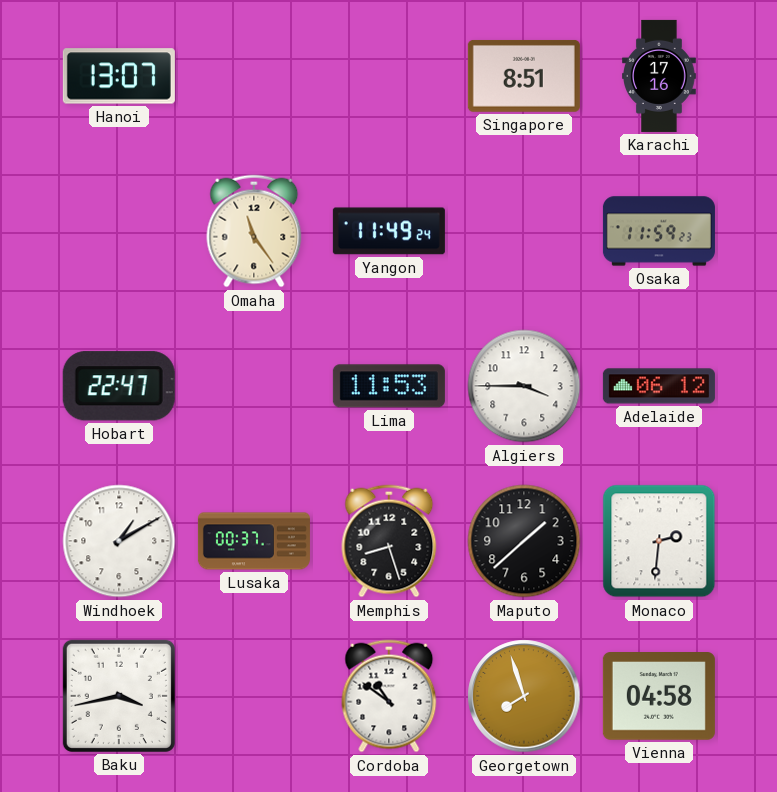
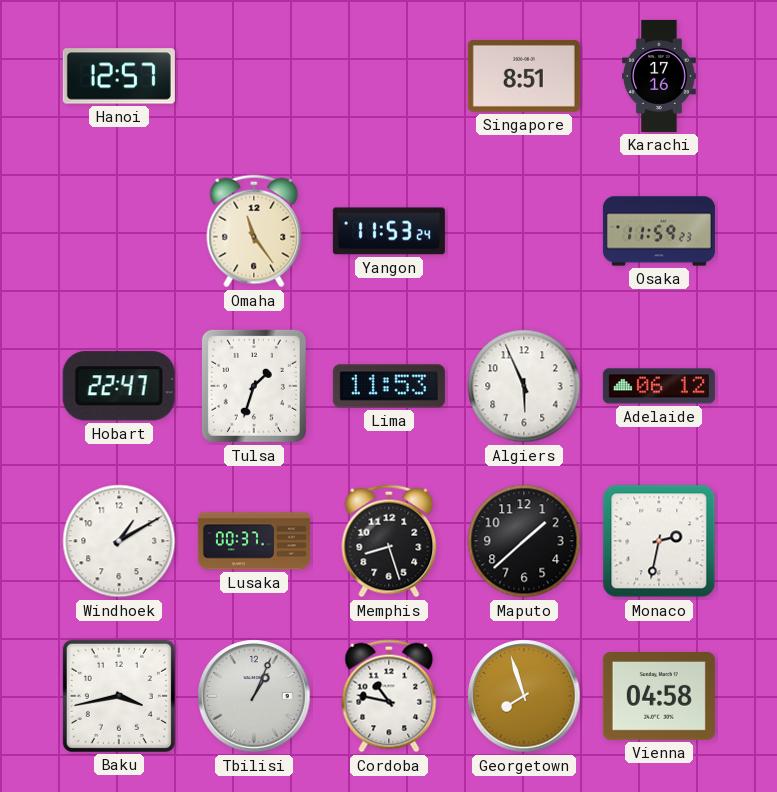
Hanoi: 13:07 -> 12:57
Yangon: 11:49 -> 11:53
Tulsa: none -> 1:33
Algiers: 3:45 -> 5:56
Monaco: 2:31 -> 2:32
Tbilisi: none -> 1:04
Cordoba: 10:51 -> 10:47
